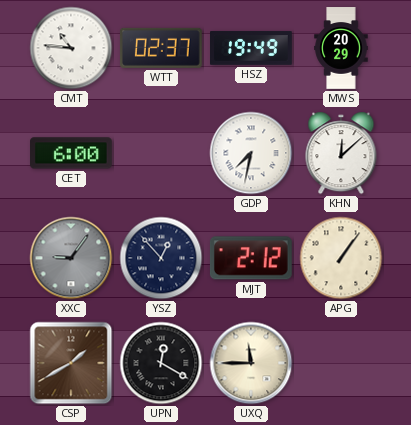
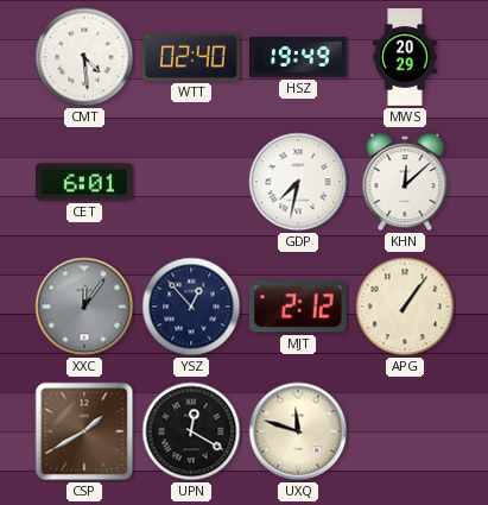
CMT: 10:46 -> 4:29
WTT: 02:37 -> 02:40
CET: 6:00 -> 6:01
XXC: 9:06 -> 12:06
UXQ: 11:45 -> 11:48
